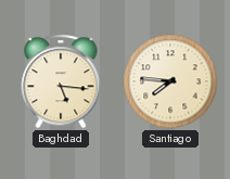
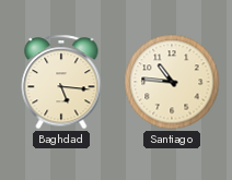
Santiago: 7:46 -> 10:46
